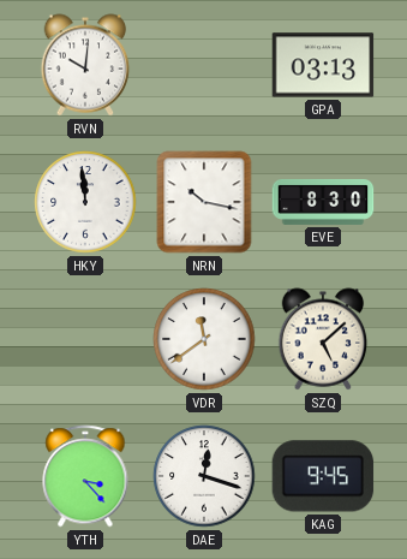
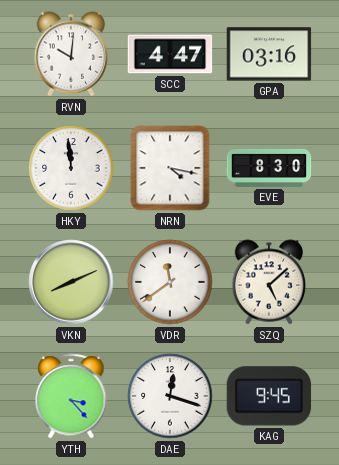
SCC: none -> 4:47
GPA: 03:13 -> 03:16
NRN: 10:17 -> 4:17
VKN: none -> 8:11
